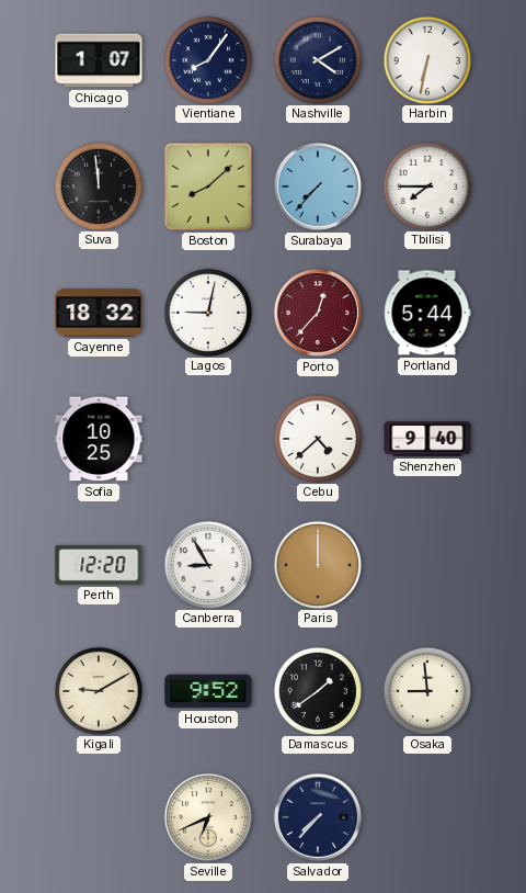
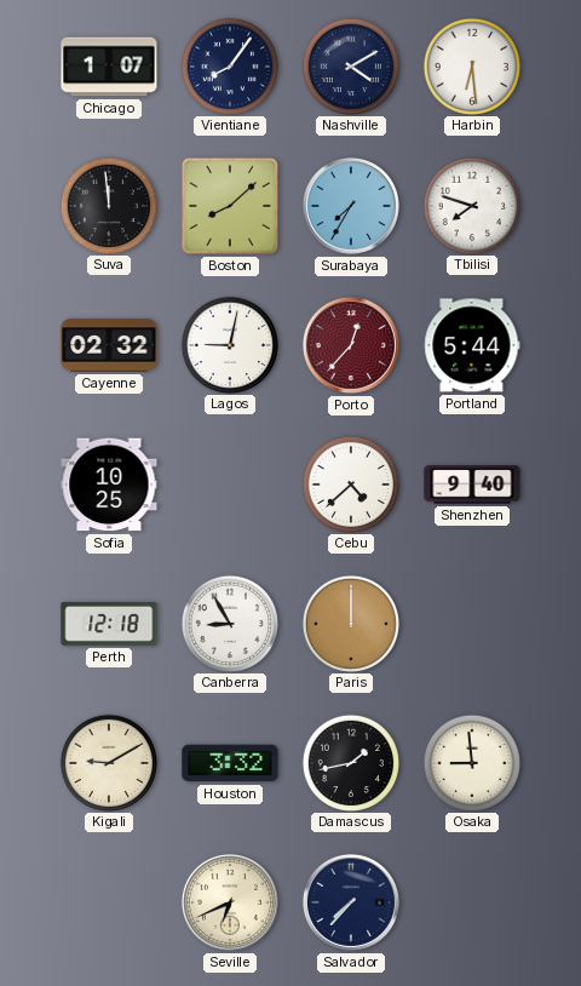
Harbin: 6:32 -> 6:29
Surabaya: 7:37 -> 7:35
Tbilisi: 7:45 -> 7:48
Cayenne: 18:32 -> 02:32
Perth: 12:20 -> 12:18
Houston: 9:52 -> 3:32
Damascus: 1:39 -> 1:43
